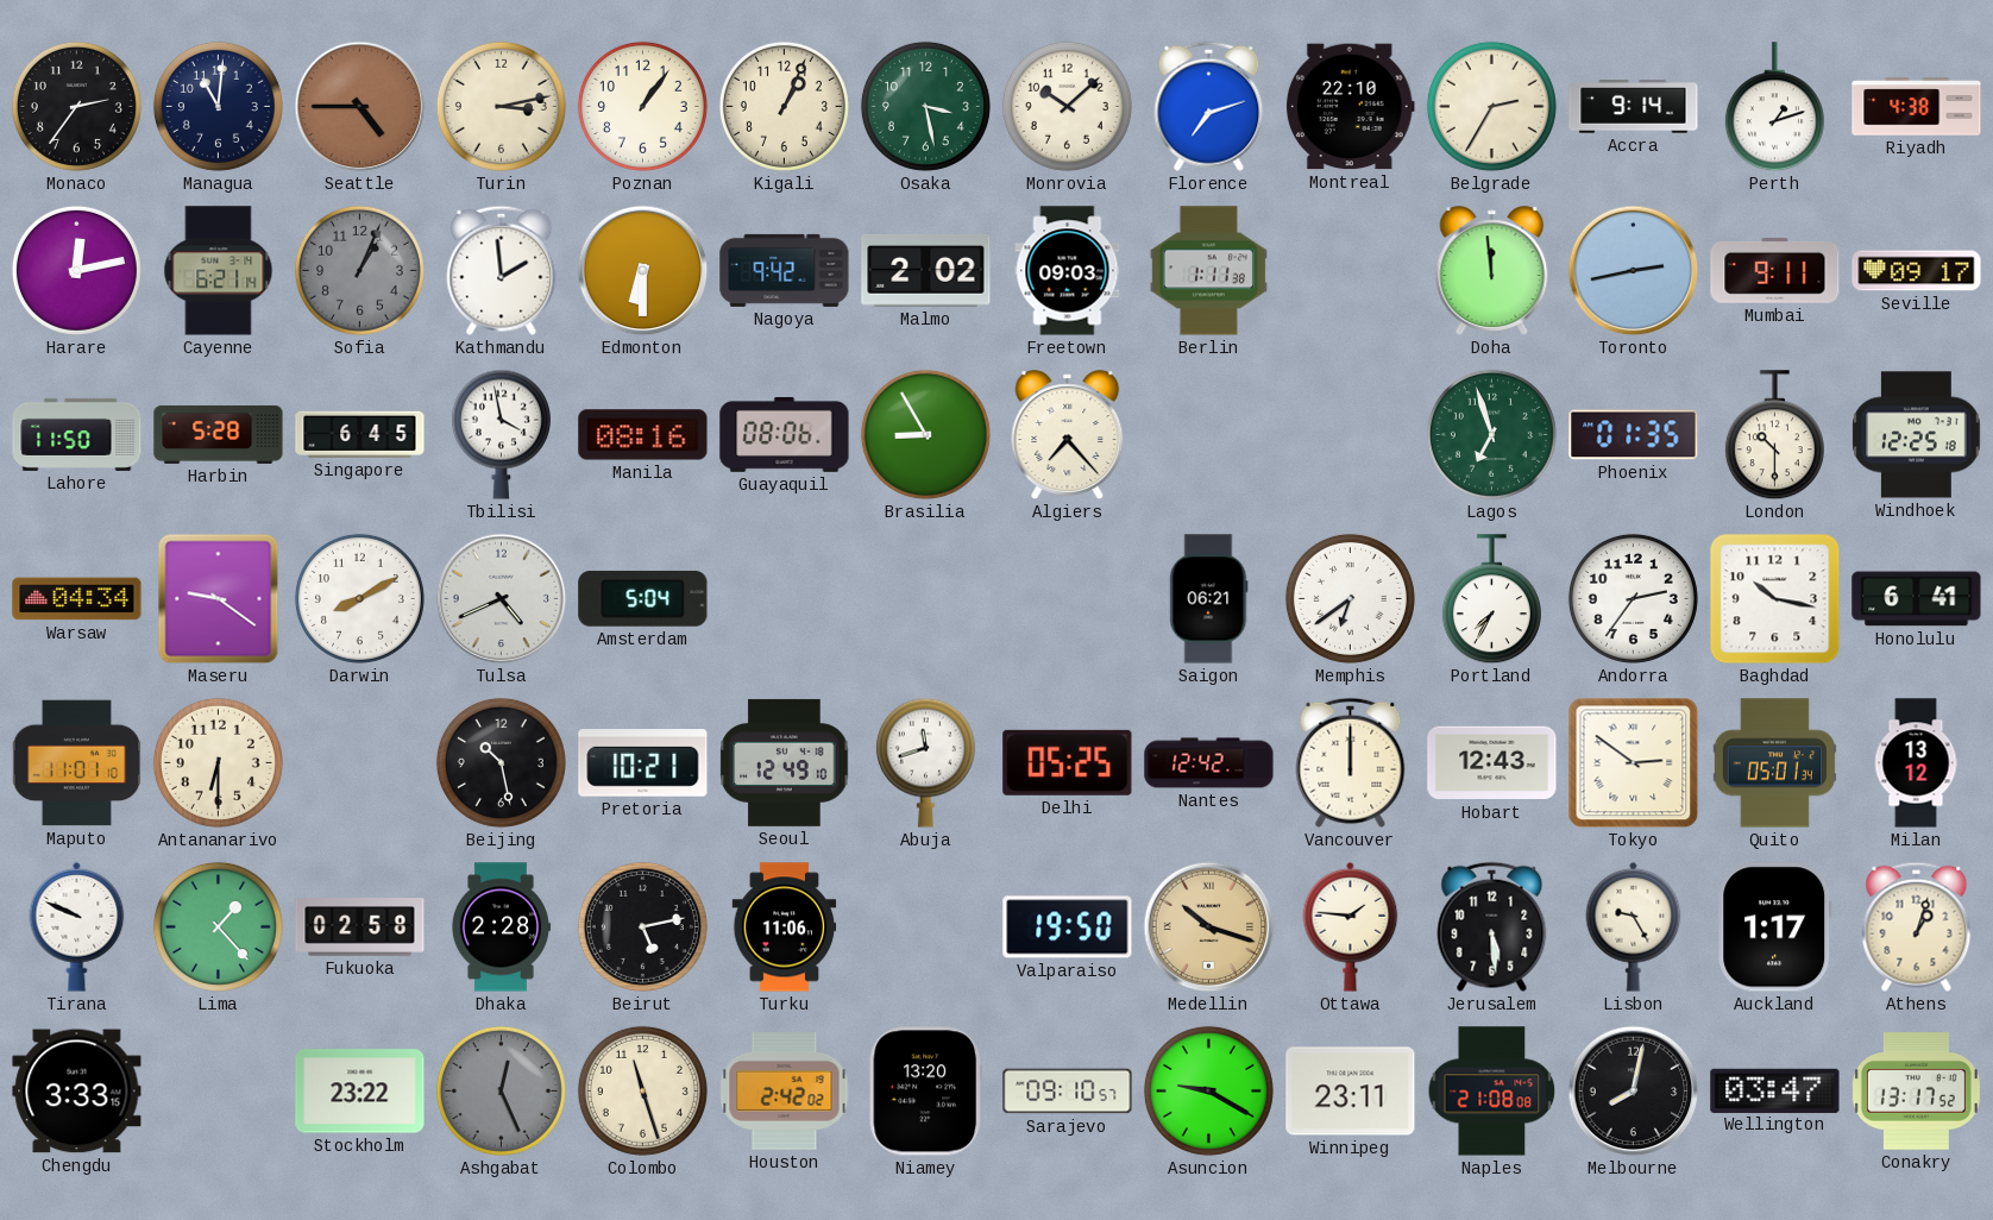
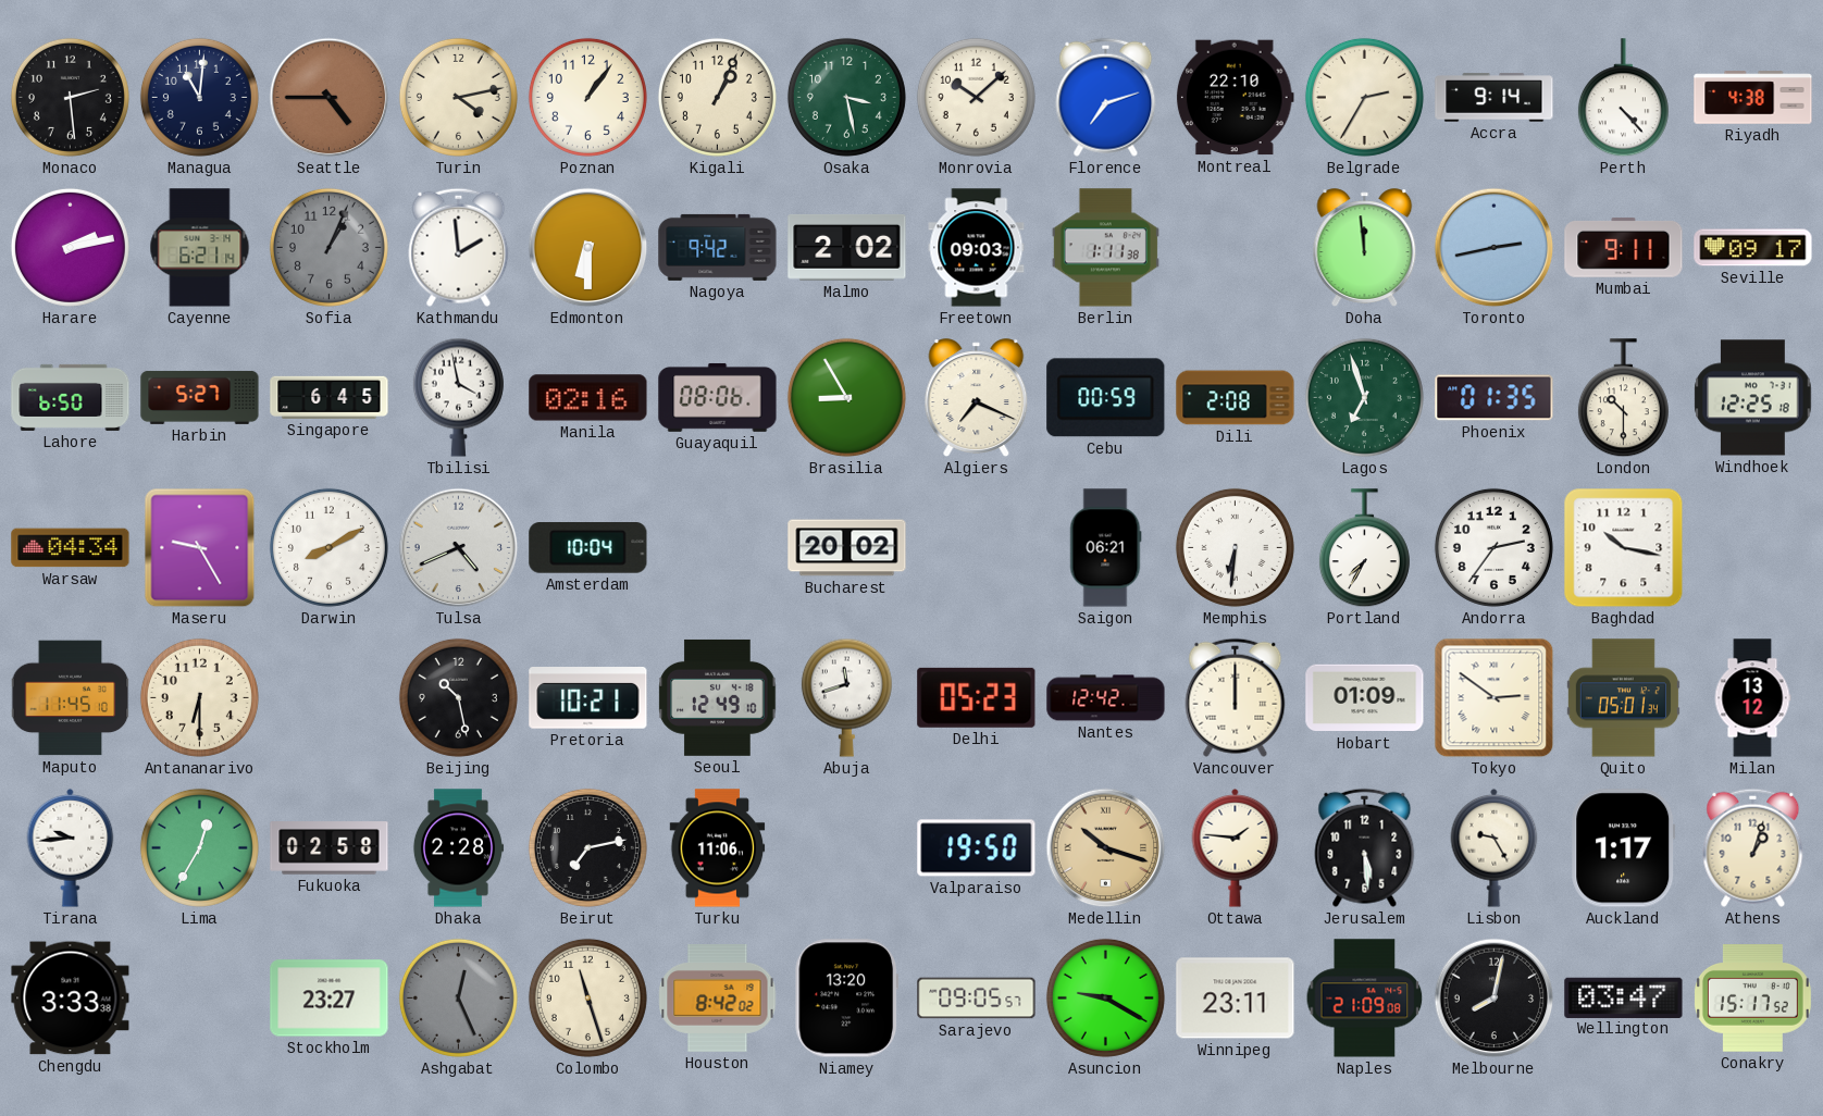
Monaco: 2:36 -> 2:29
Turin: 3:13 -> 4:13
Perth: 1:12 -> 4:23
Harare: 12:13 -> 2:13
Lahore: 11:50 -> 6:50
Harbin: 5:28 -> 5:27
Manila: 08:16 -> 02:16
Algiers: 7:23 -> 7:19
Cebu: none -> 00:59
Dili: none -> 2:08
Maseru: 9:21 -> 9:25
Amsterdam: 5:04 -> 10:04
Bucharest: none -> 20:02
Memphis: 6:39 -> 6:31
Honolulu: 6:41 -> none
Maputo: 11:01 -> 11:45
Delhi: 05:25 -> 05:23
Hobart: 12:43 -> 01:09
Tirana: 9:49 -> 9:44
Lima: 1:23 -> 12:35
Beirut: 5:13 -> 7:13
Chengdu: 3:33:15 -> 3:33:38
Stockholm: 23:22 -> 23:27
Houston: 2:42 -> 8:42
Sarajevo: 09:10 -> 09:05
Naples: 21:08 -> 21:09
Conakry: 13:17 -> 15:17
